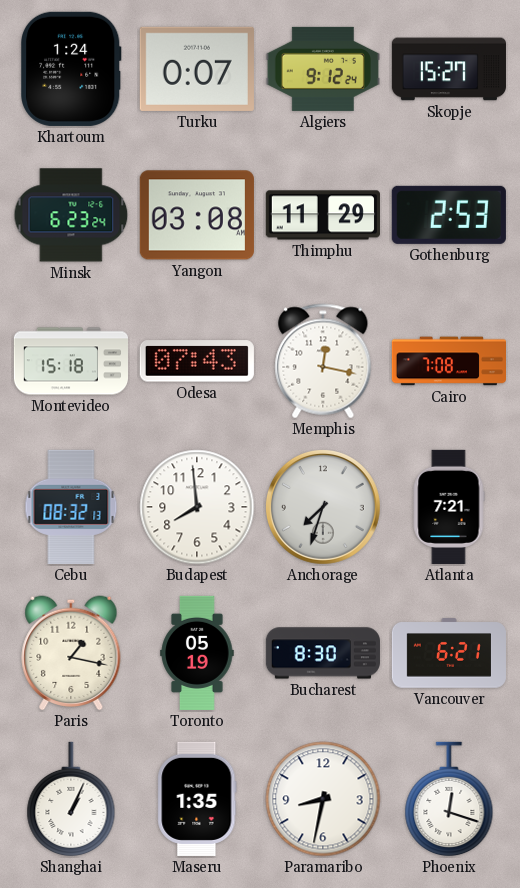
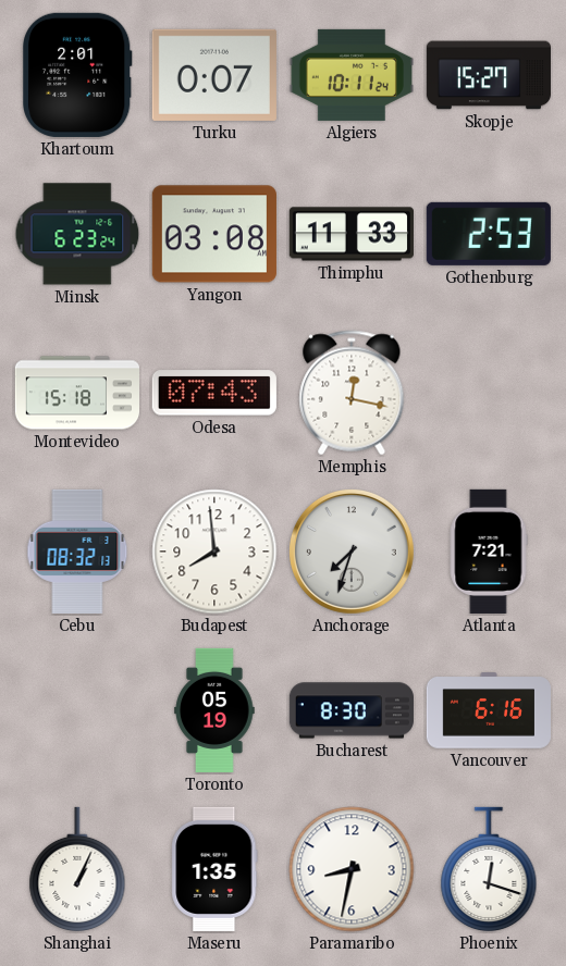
Khartoum: 1:24 -> 2:01
Algiers: 9:12 -> 10:11
Thimphu: 11:29 -> 11:33
Cairo: 7:08 -> none
Paris: 1:17 -> none
Vancouver: 6:21 -> 6:16
